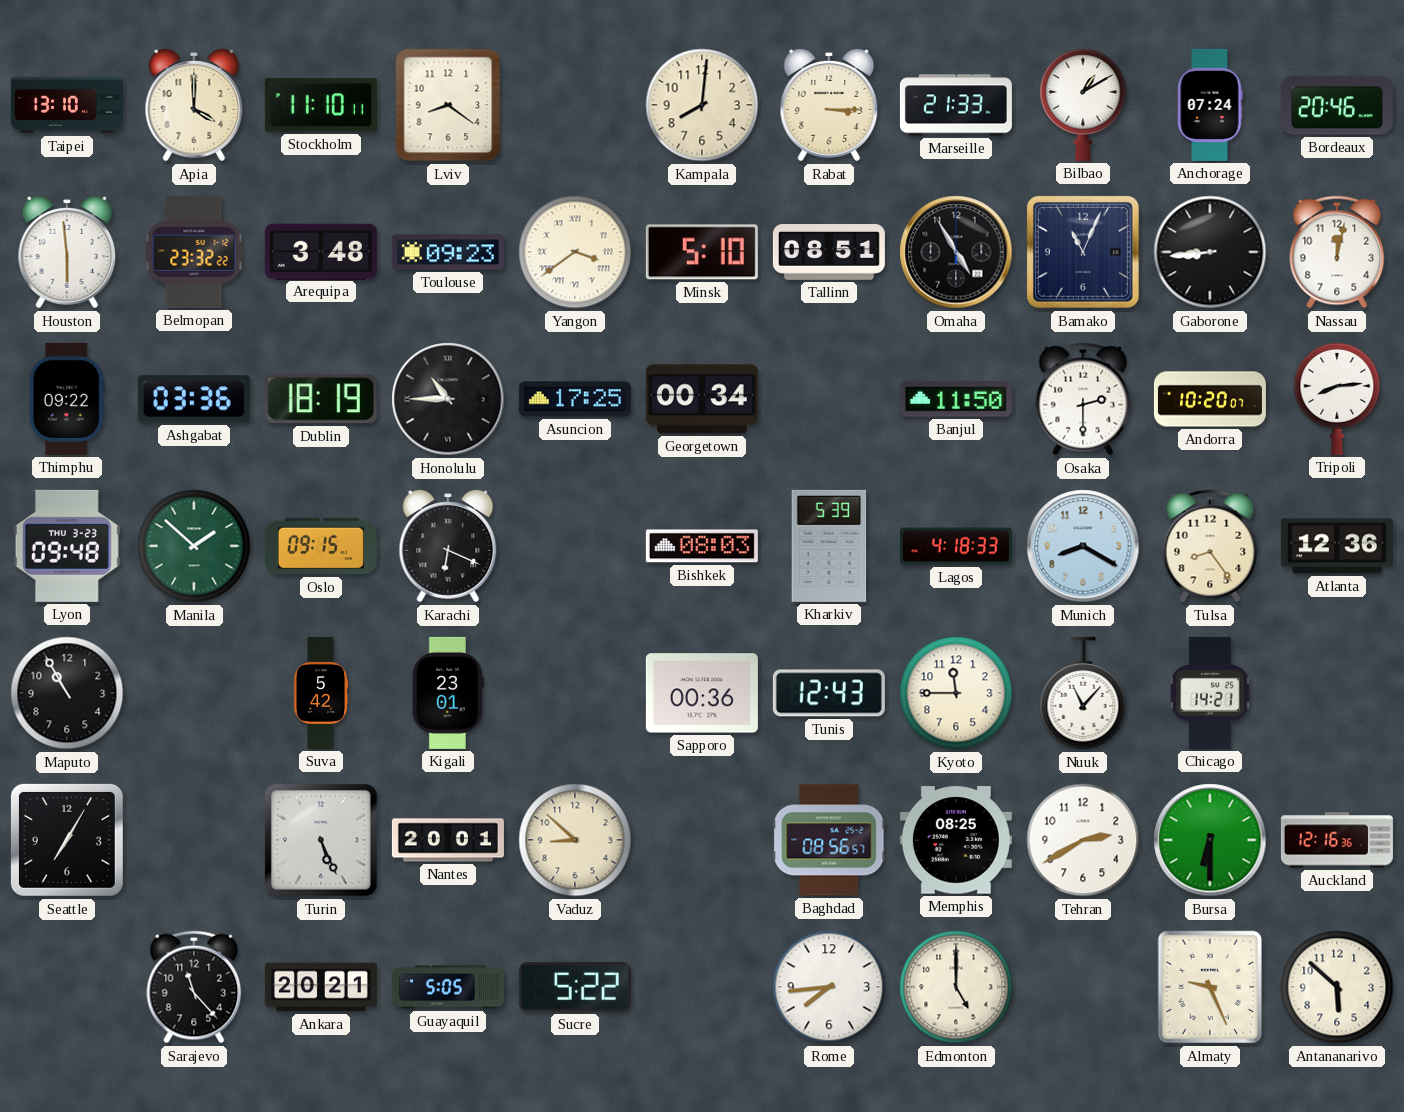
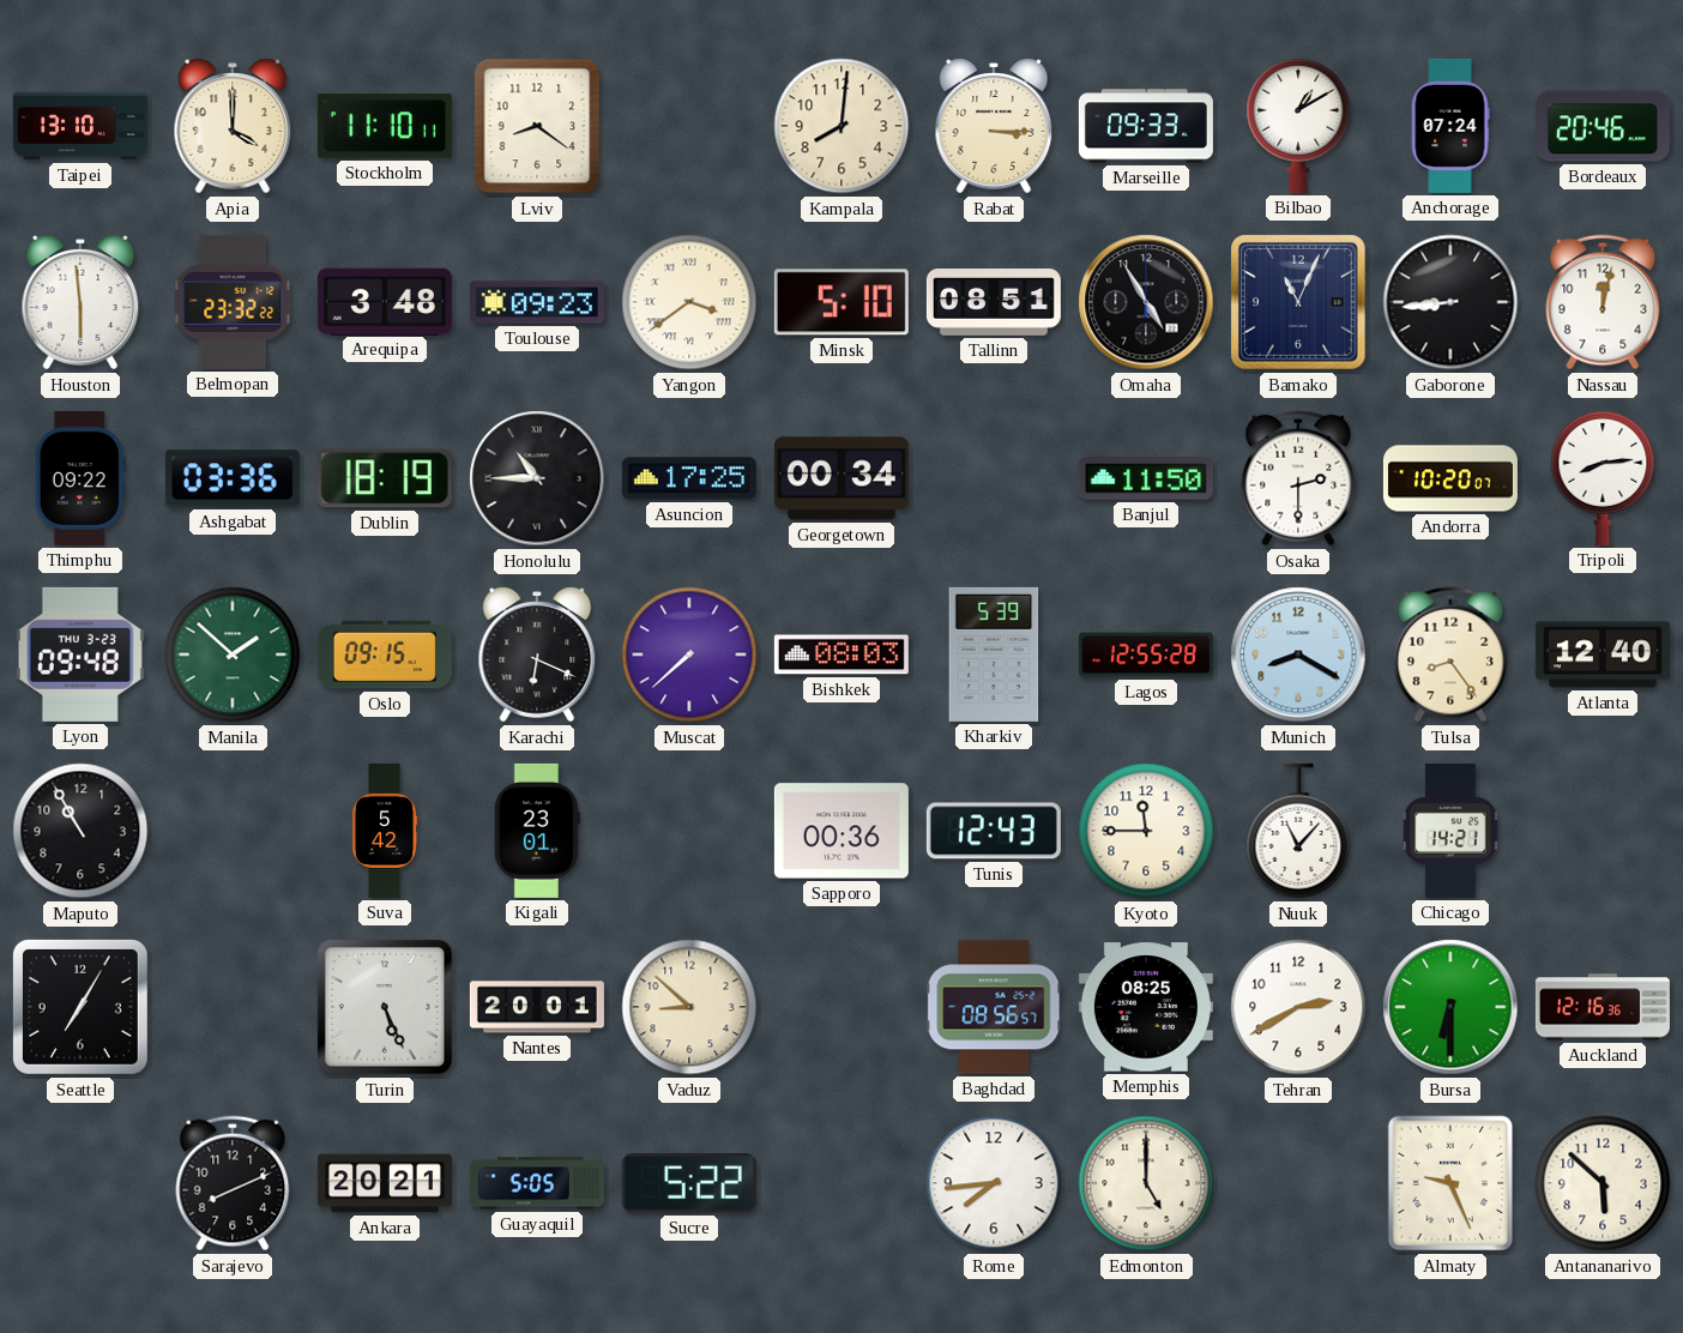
Marseille: 21:33 -> 09:33
Muscat: none -> 7:38
Lagos: 4:18 -> 12:55
Atlanta: 12:36 -> 12:40
Sarajevo: 11:23 -> 8:11
